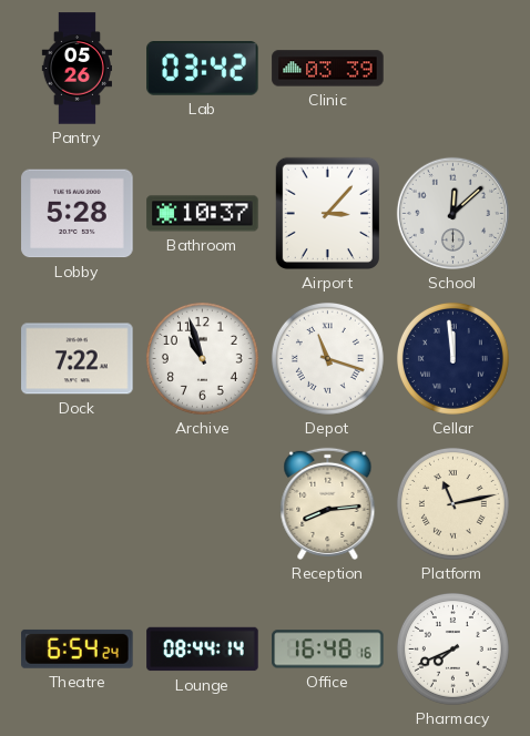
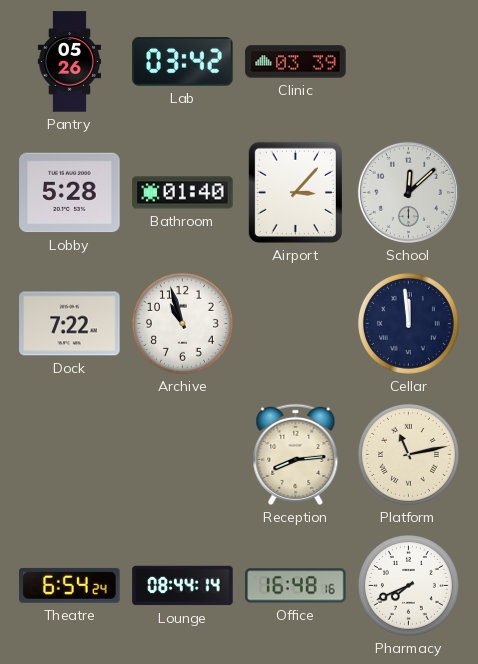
Bathroom: 10:37 -> 01:40
Depot: 11:18 -> none
